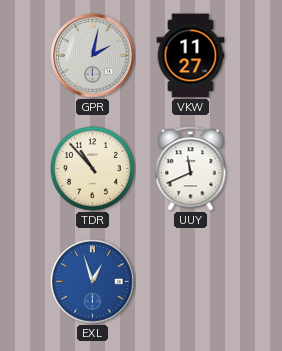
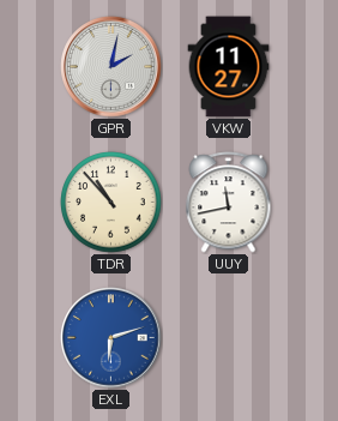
UUY: 11:41 -> 11:43
EXL: 12:57 -> 6:12
